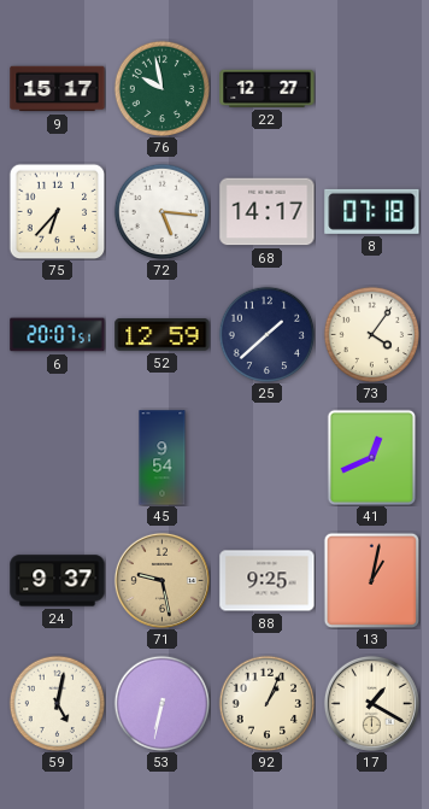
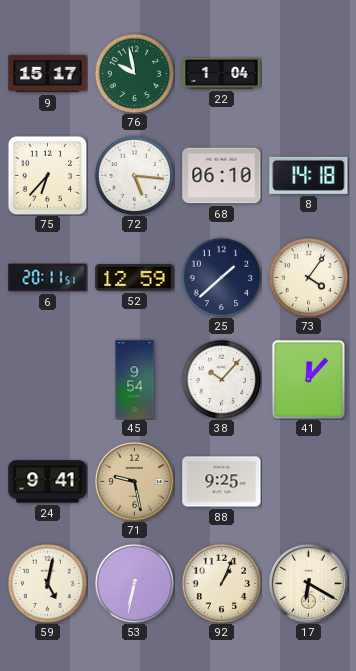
22: 12:27 -> 1:04
68: 14:17 -> 06:10
8: 07:18 -> 14:18
6: 20:07 -> 20:11
38: none -> 10:07
41: 12:41 -> 12:07
24: 9:37 -> 9:41
13: 1:02 -> none
17: 1:20 -> 6:20
